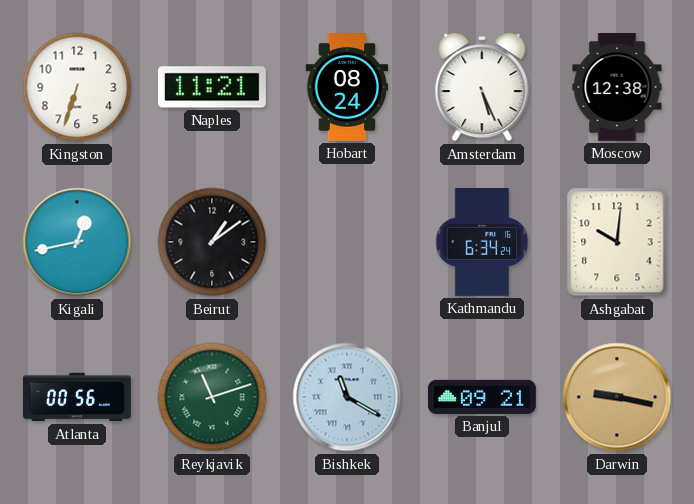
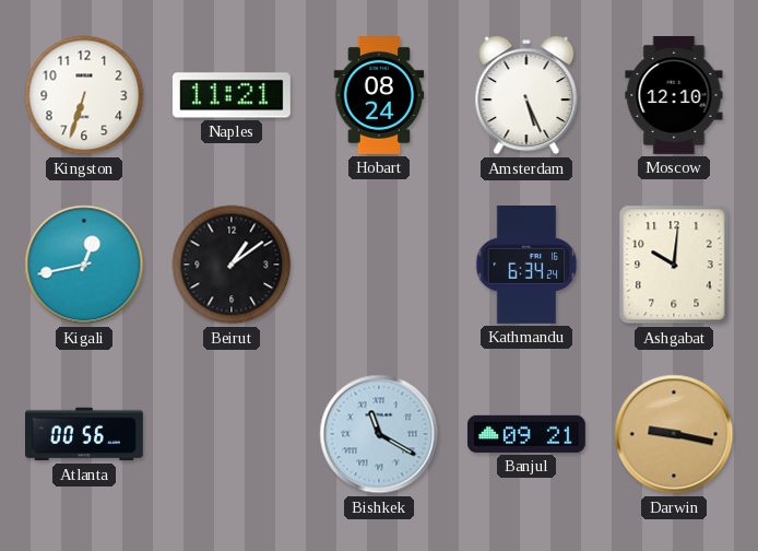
Moscow: 12:38 -> 12:10
Reykjavik: 11:12 -> none
